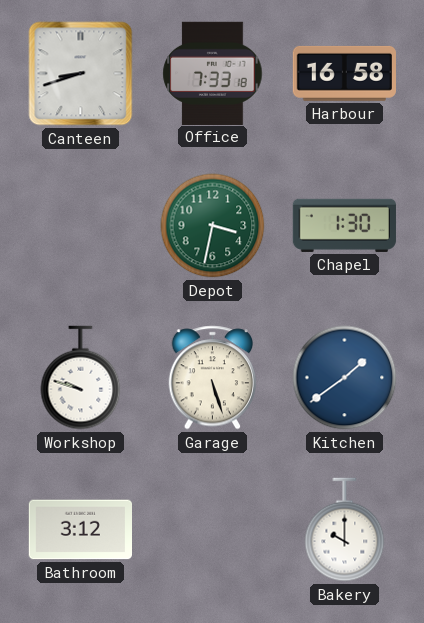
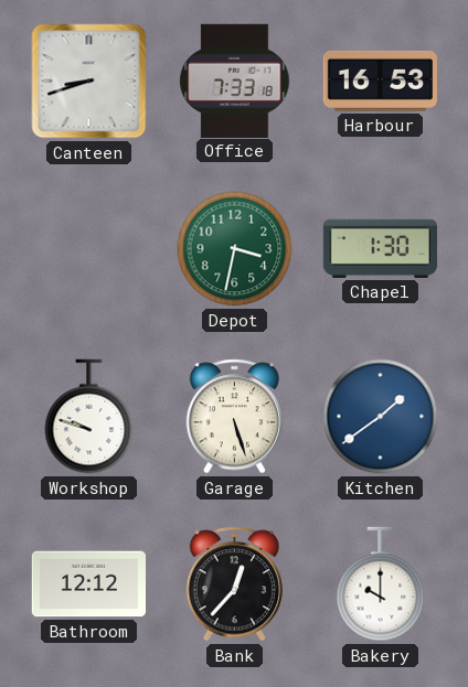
Harbour: 16:58 -> 16:53
Bathroom: 3:12 -> 12:12
Bank: none -> 12:37
